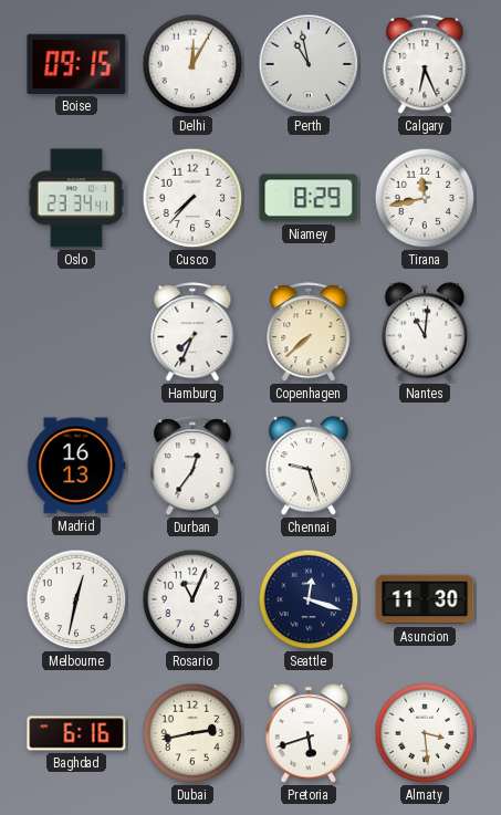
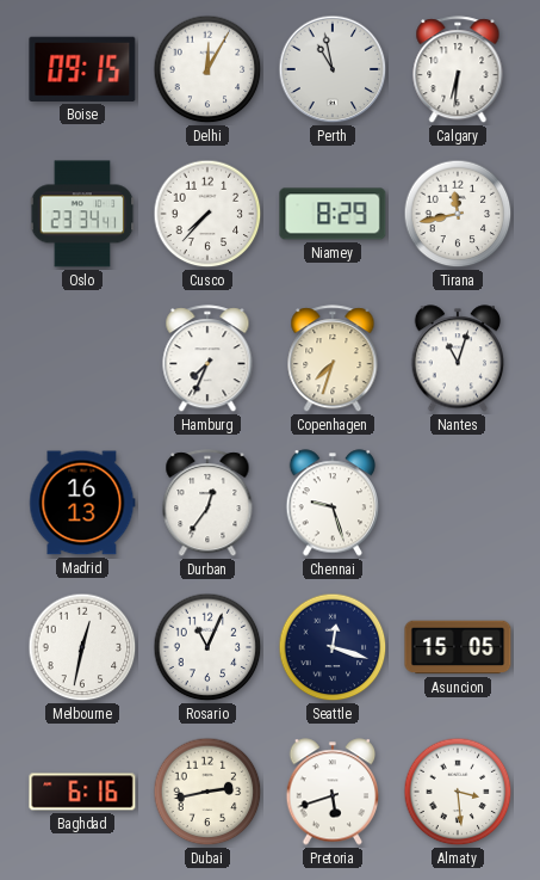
Calgary: 6:26 -> 6:31
Copenhagen: 7:38 -> 7:33
Nantes: 11:01 -> 11:03
Asuncion: 11:30 -> 15:05
